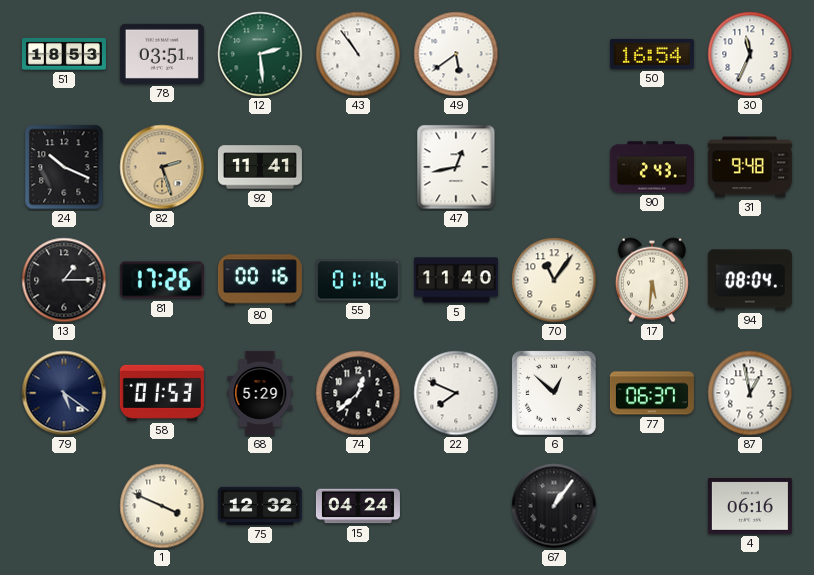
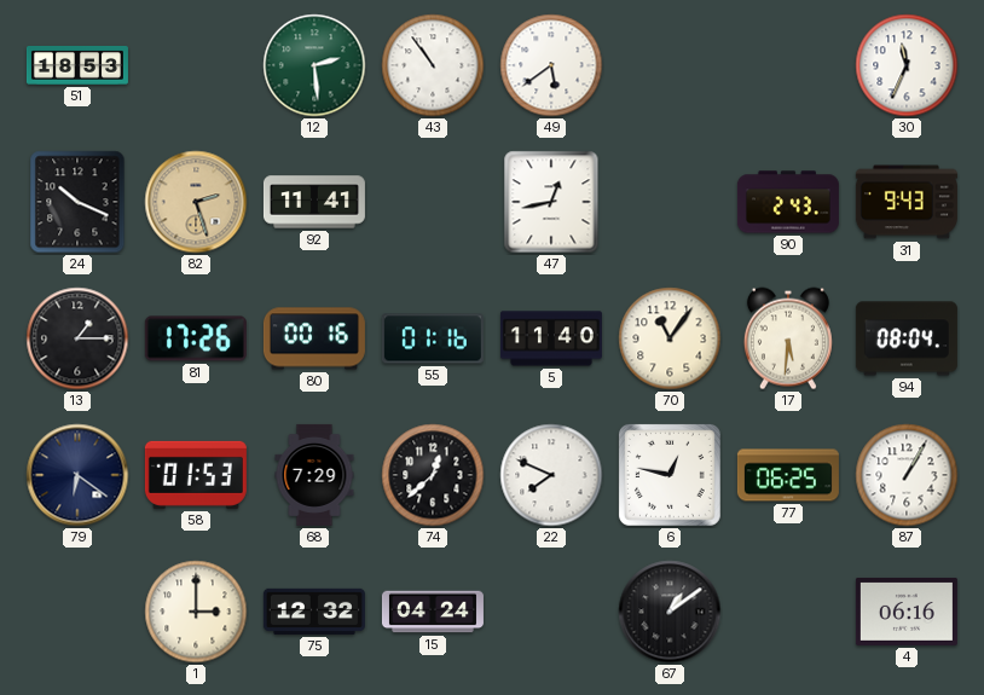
78: 03:51 -> none
50: 16:54 -> none
31: 9:48 -> 9:43
79: 5:21 -> 6:21
68: 5:29 -> 7:29
6: 12:52 -> 12:47
77: 06:37 -> 06:25
87: 12:58 -> 1:05
1: 3:49 -> 3:00
67: 1:06 -> 1:09
